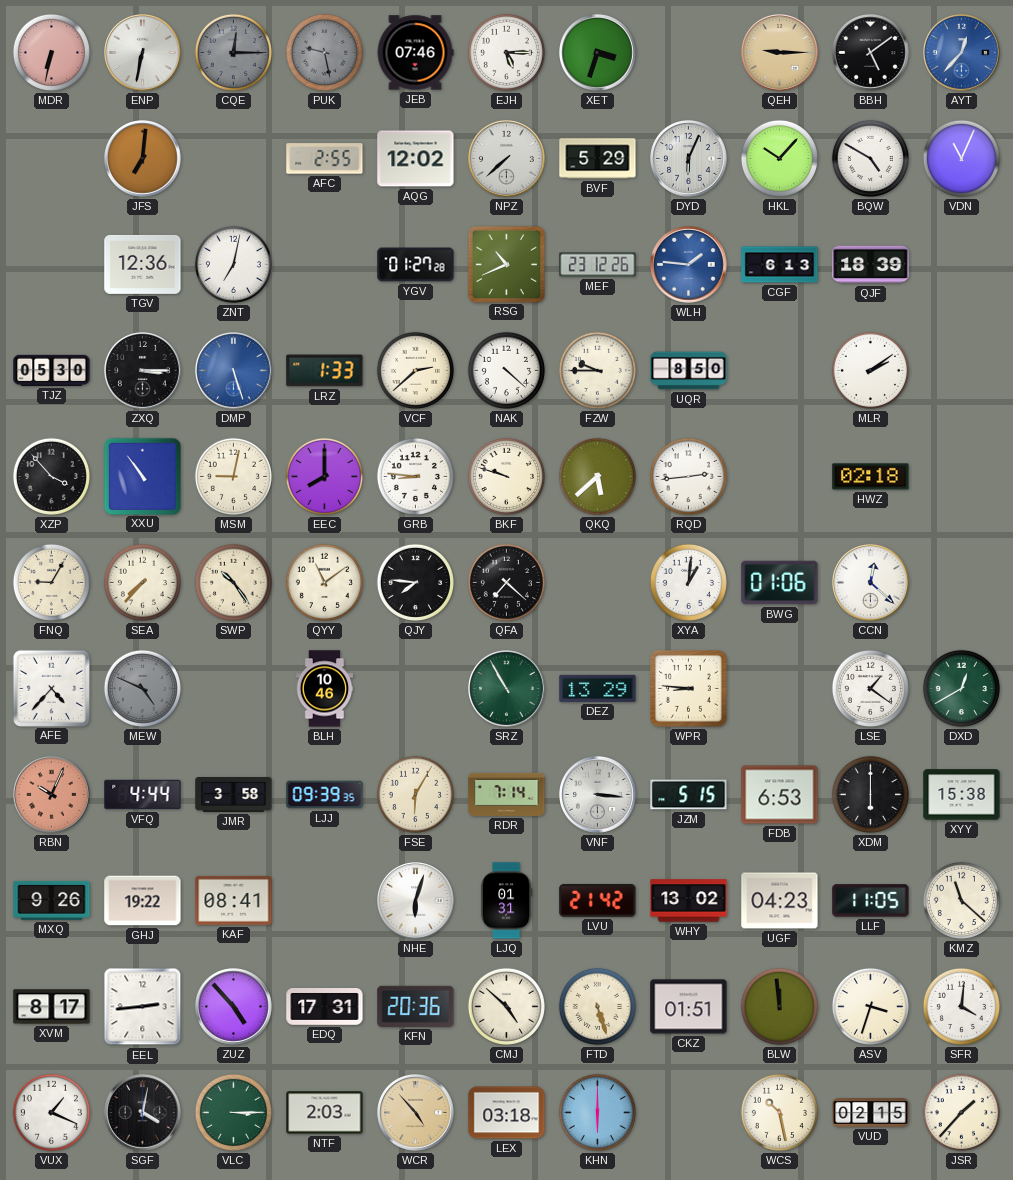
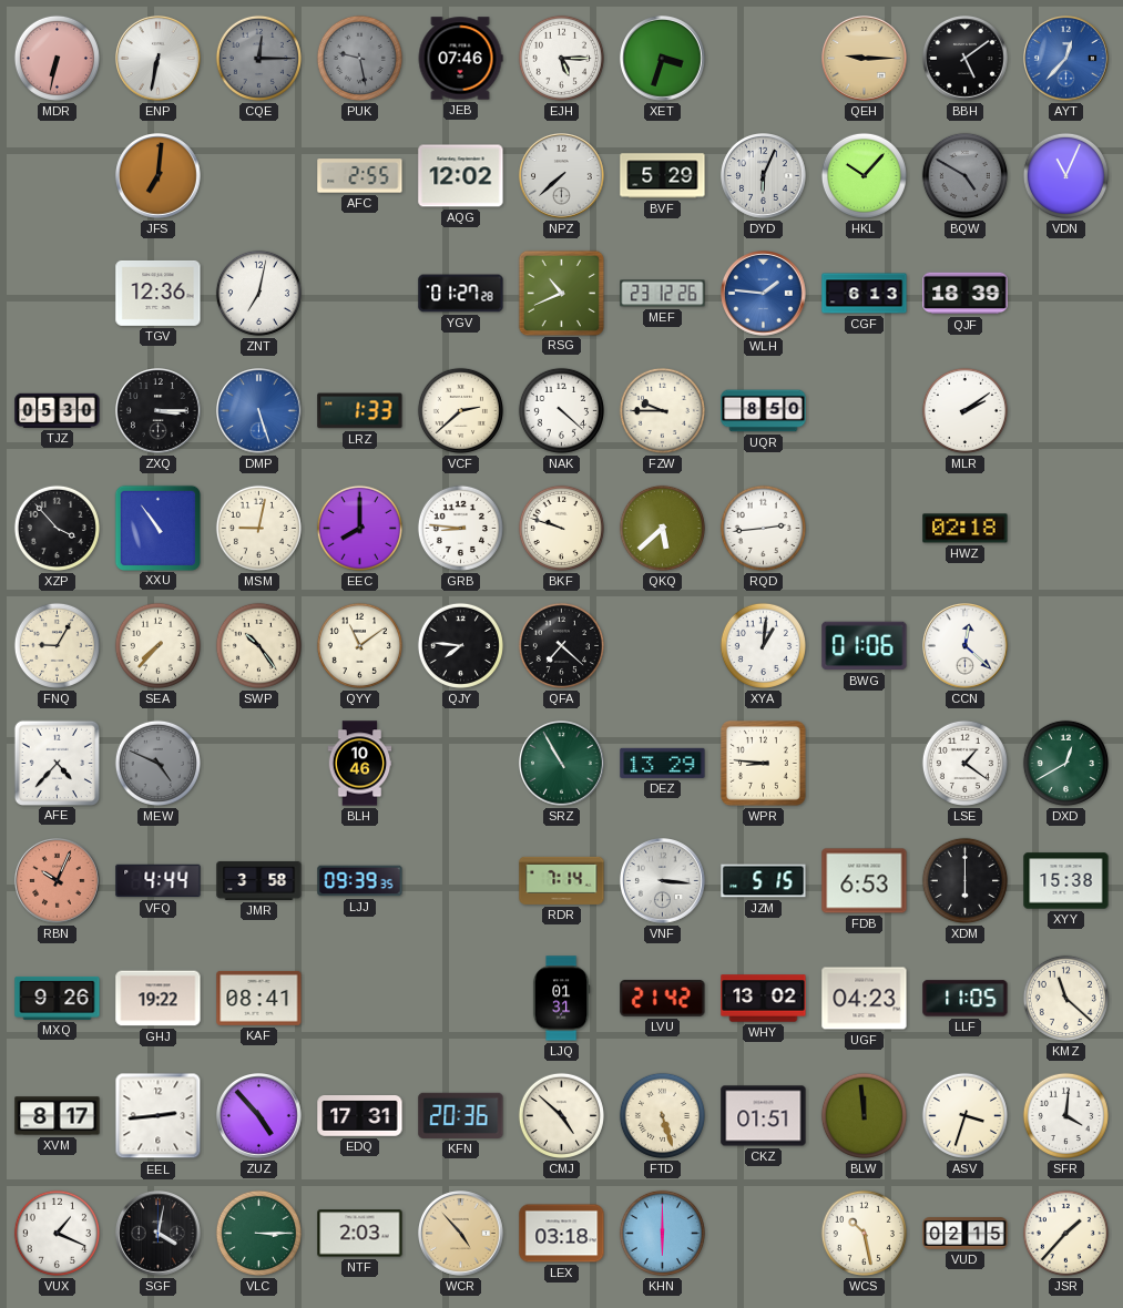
BQW dial: white -> grey
FSE: 6:05 -> none
NHE: 6:03 -> none
